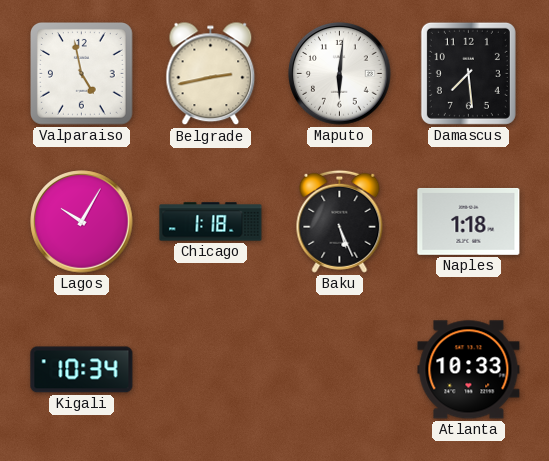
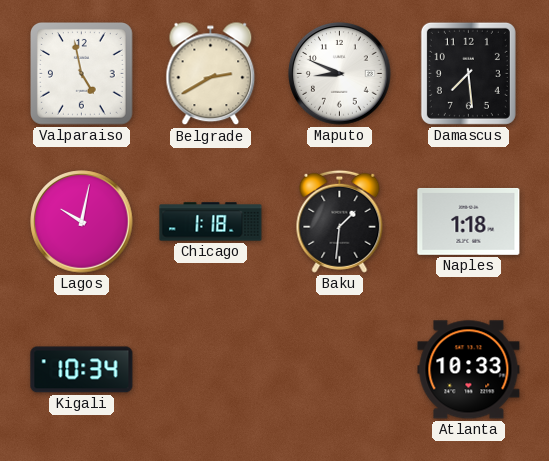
Belgrade: 2:43 -> 2:40
Maputo: 6:01 -> 8:49
Lagos: 10:05 -> 10:02
Baku: 5:26 -> 1:31
